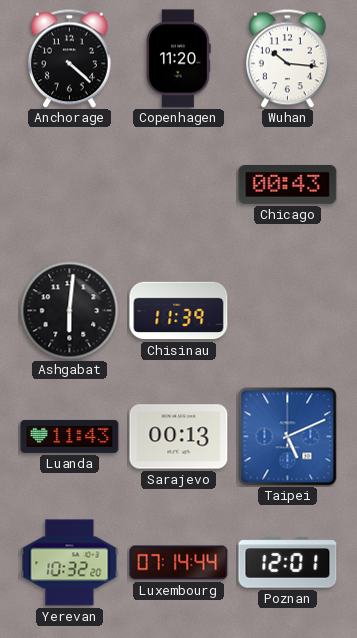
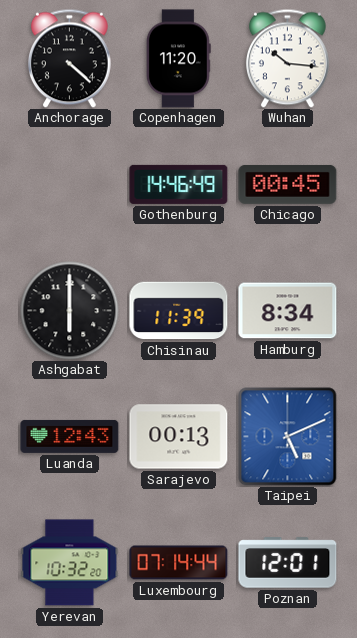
Gothenburg: none -> 14:46
Chicago: 00:43 -> 00:45
Ashgabat: 6:01 -> 6:00
Hamburg: none -> 8:34
Luanda: 11:43 -> 12:43
